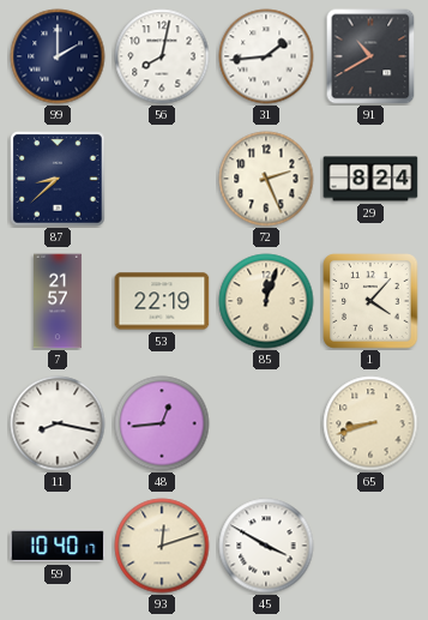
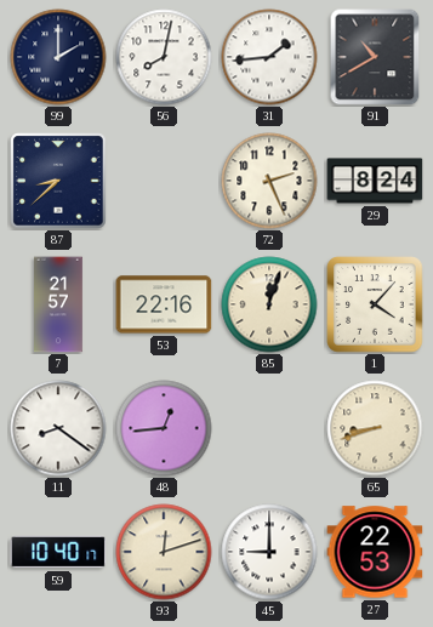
53: 22:19 -> 22:16
11: 8:17 -> 8:21
45: 3:50 -> 9:00
27: none -> 22:53
